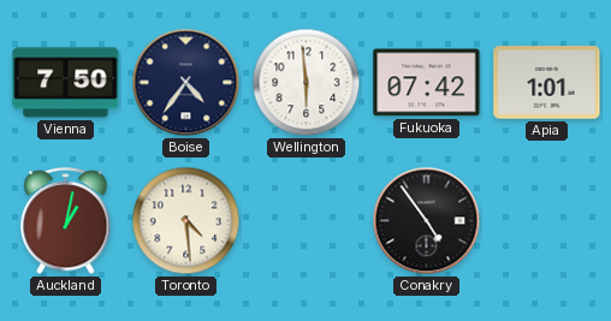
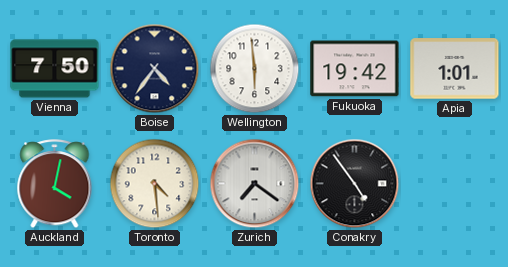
Fukuoka: 07:42 -> 19:42
Auckland: 1:02 -> 4:02
Zurich: none -> 7:21
